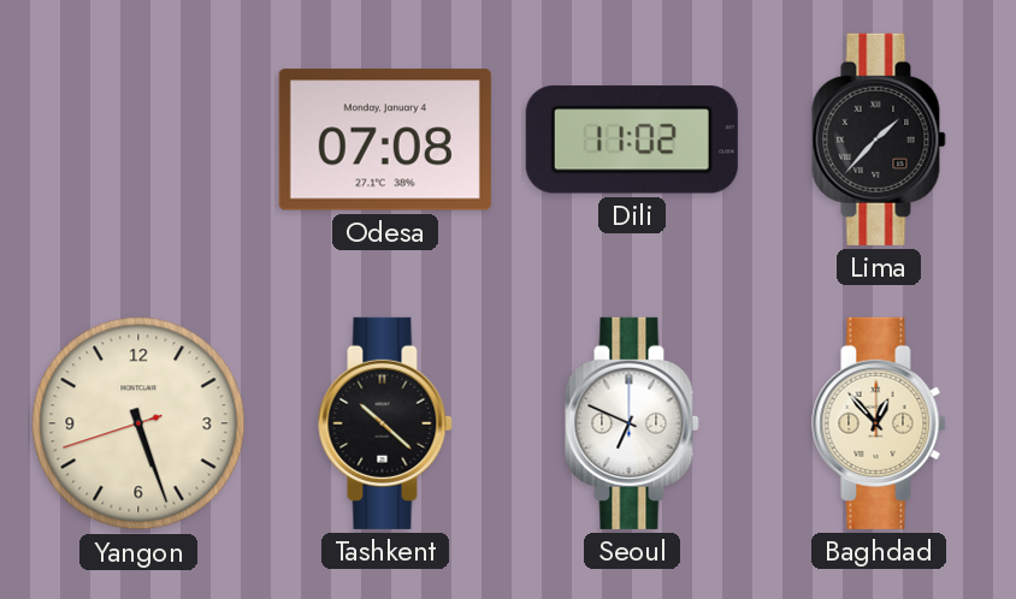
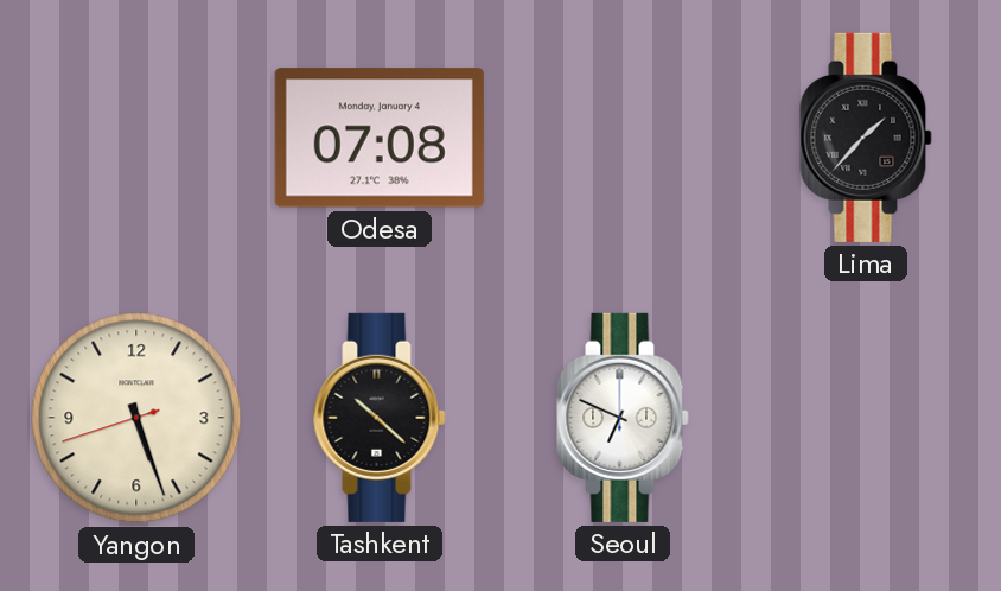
Dili: 11:02 -> none
Baghdad: 12:53 -> none
